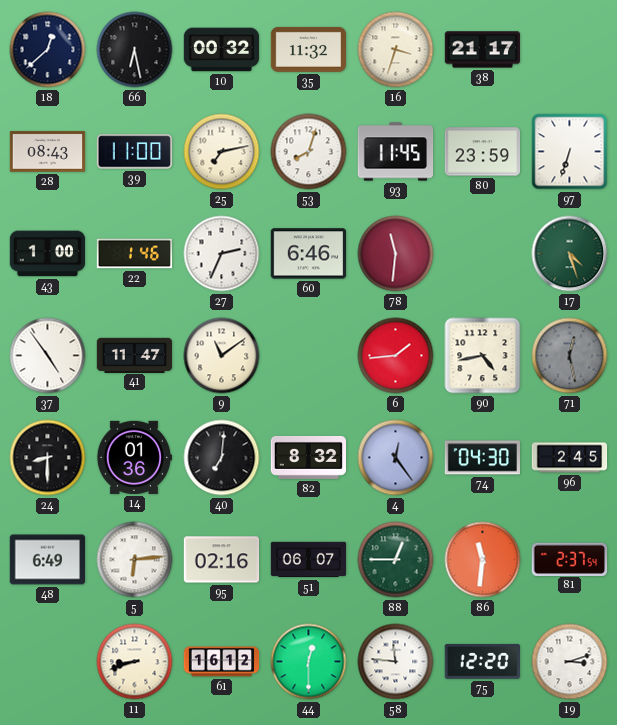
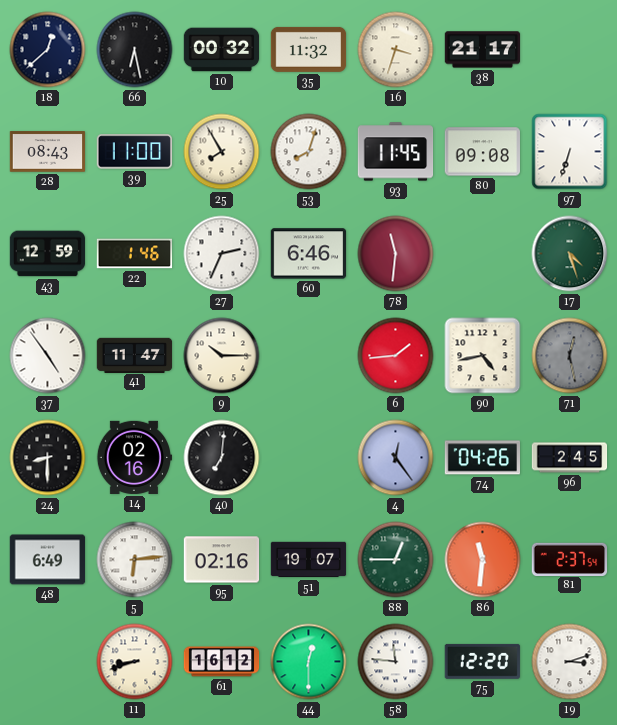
25: 7:13 -> 7:55
80: 23:59 -> 09:08
43: 1:00 -> 12:59
9: 11:09 -> 10:15
14: 01:36 -> 02:16
82: 8:32 -> none
74: 04:30 -> 04:26
51: 06:07 -> 19:07
